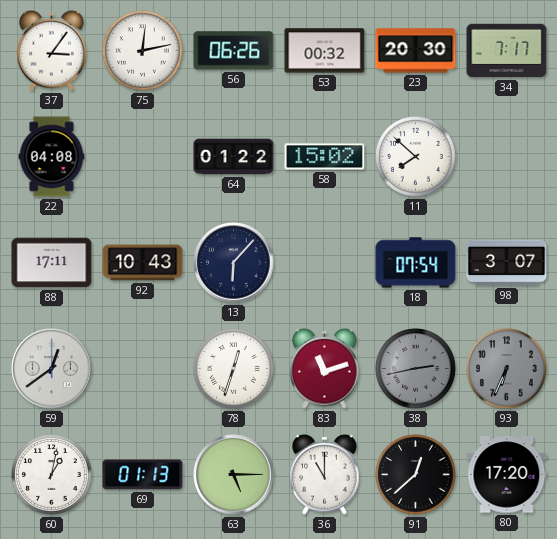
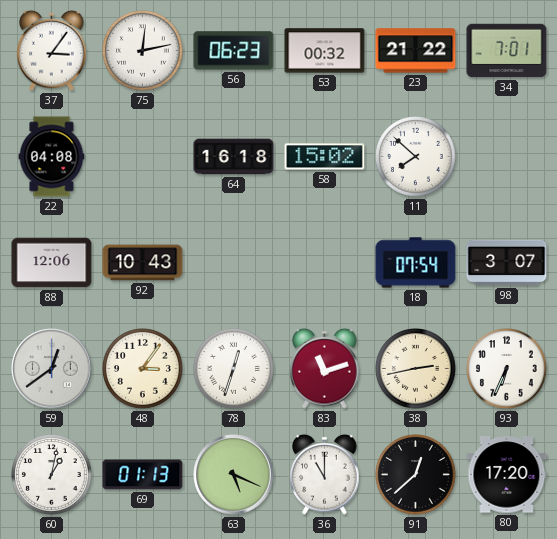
56: 06:26 -> 06:23
23: 20:30 -> 21:22
34: 7:17 -> 7:01
64: 01:22 -> 16:18
88: 17:11 -> 12:06
13: 6:07 -> none
48: none -> 3:06
38 dial: grey -> cream
93 dial: grey -> white
63: 5:15 -> 5:19
